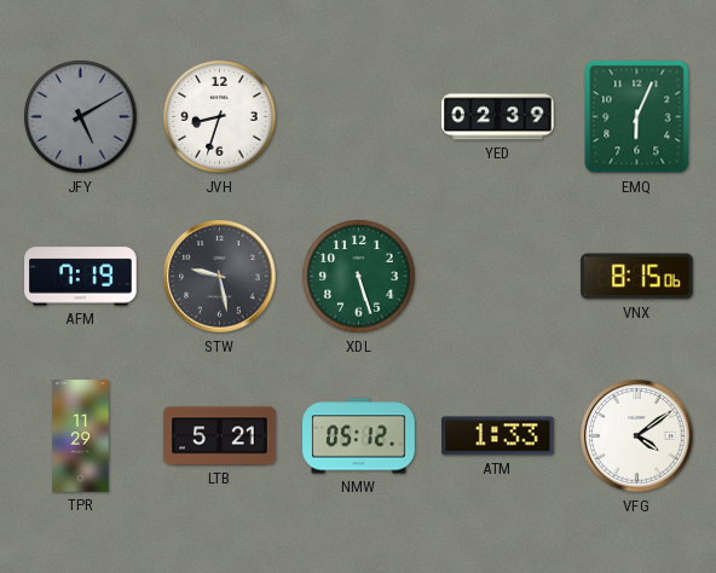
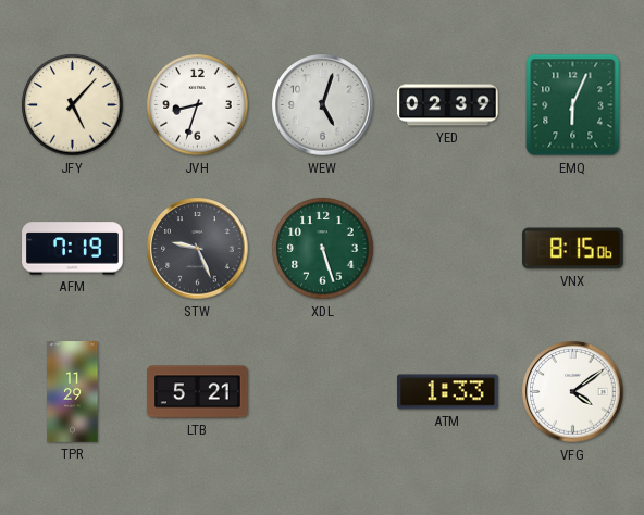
JFY: 5:10 -> 5:07
JFY dial: grey -> cream
WEW: none -> 5:03
STW: 9:28 -> 9:26
NMW: 05:12 -> none
